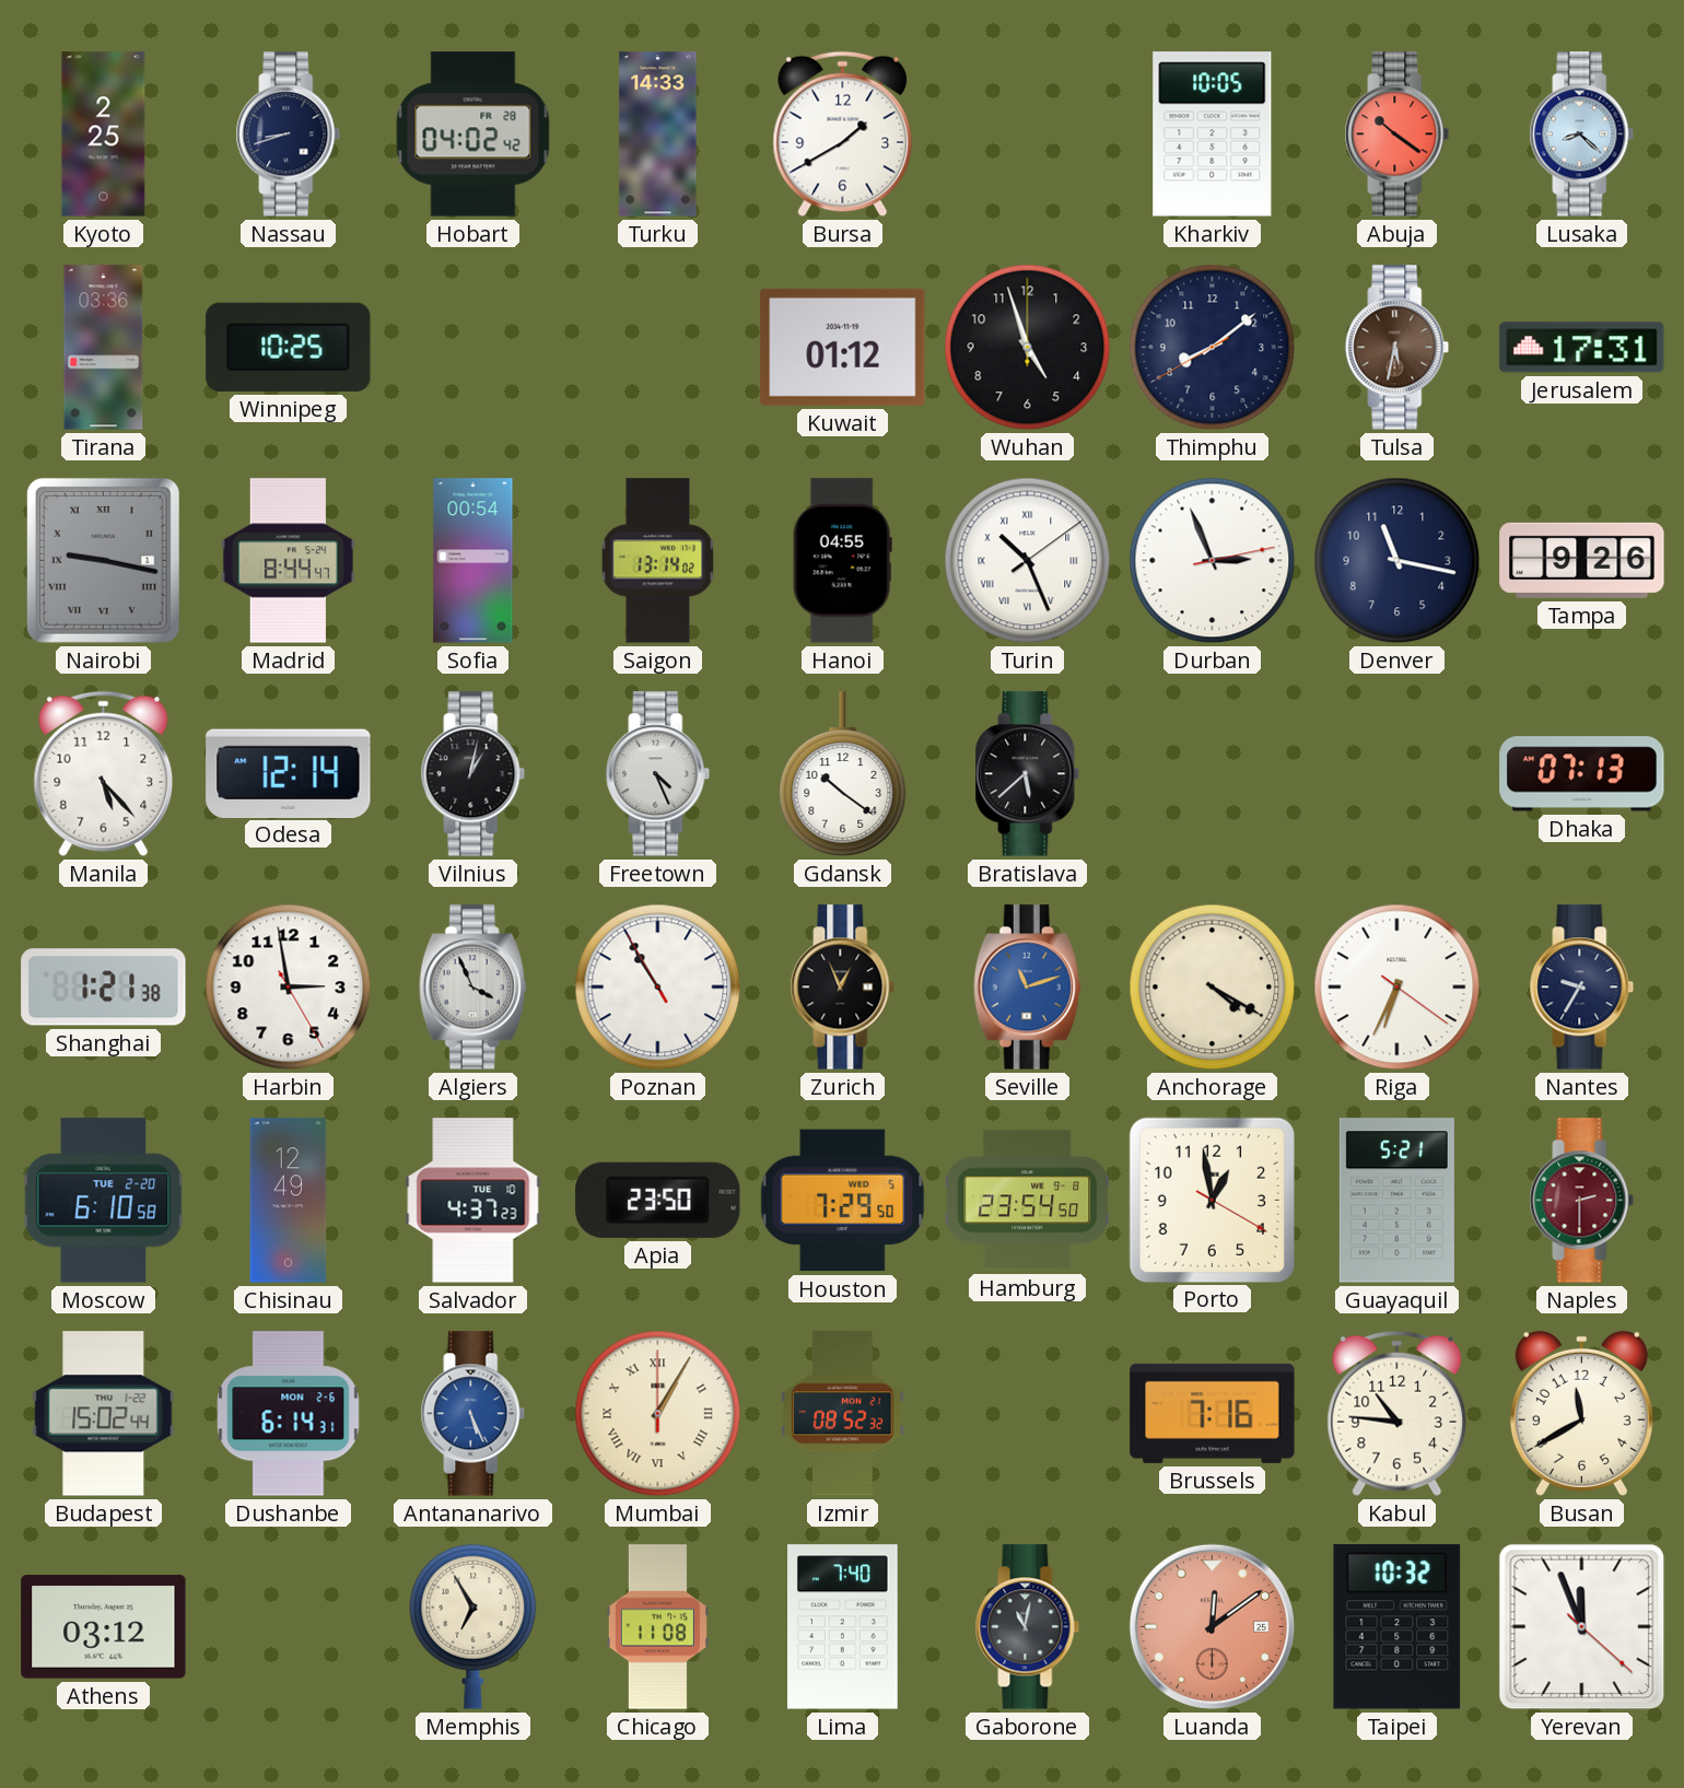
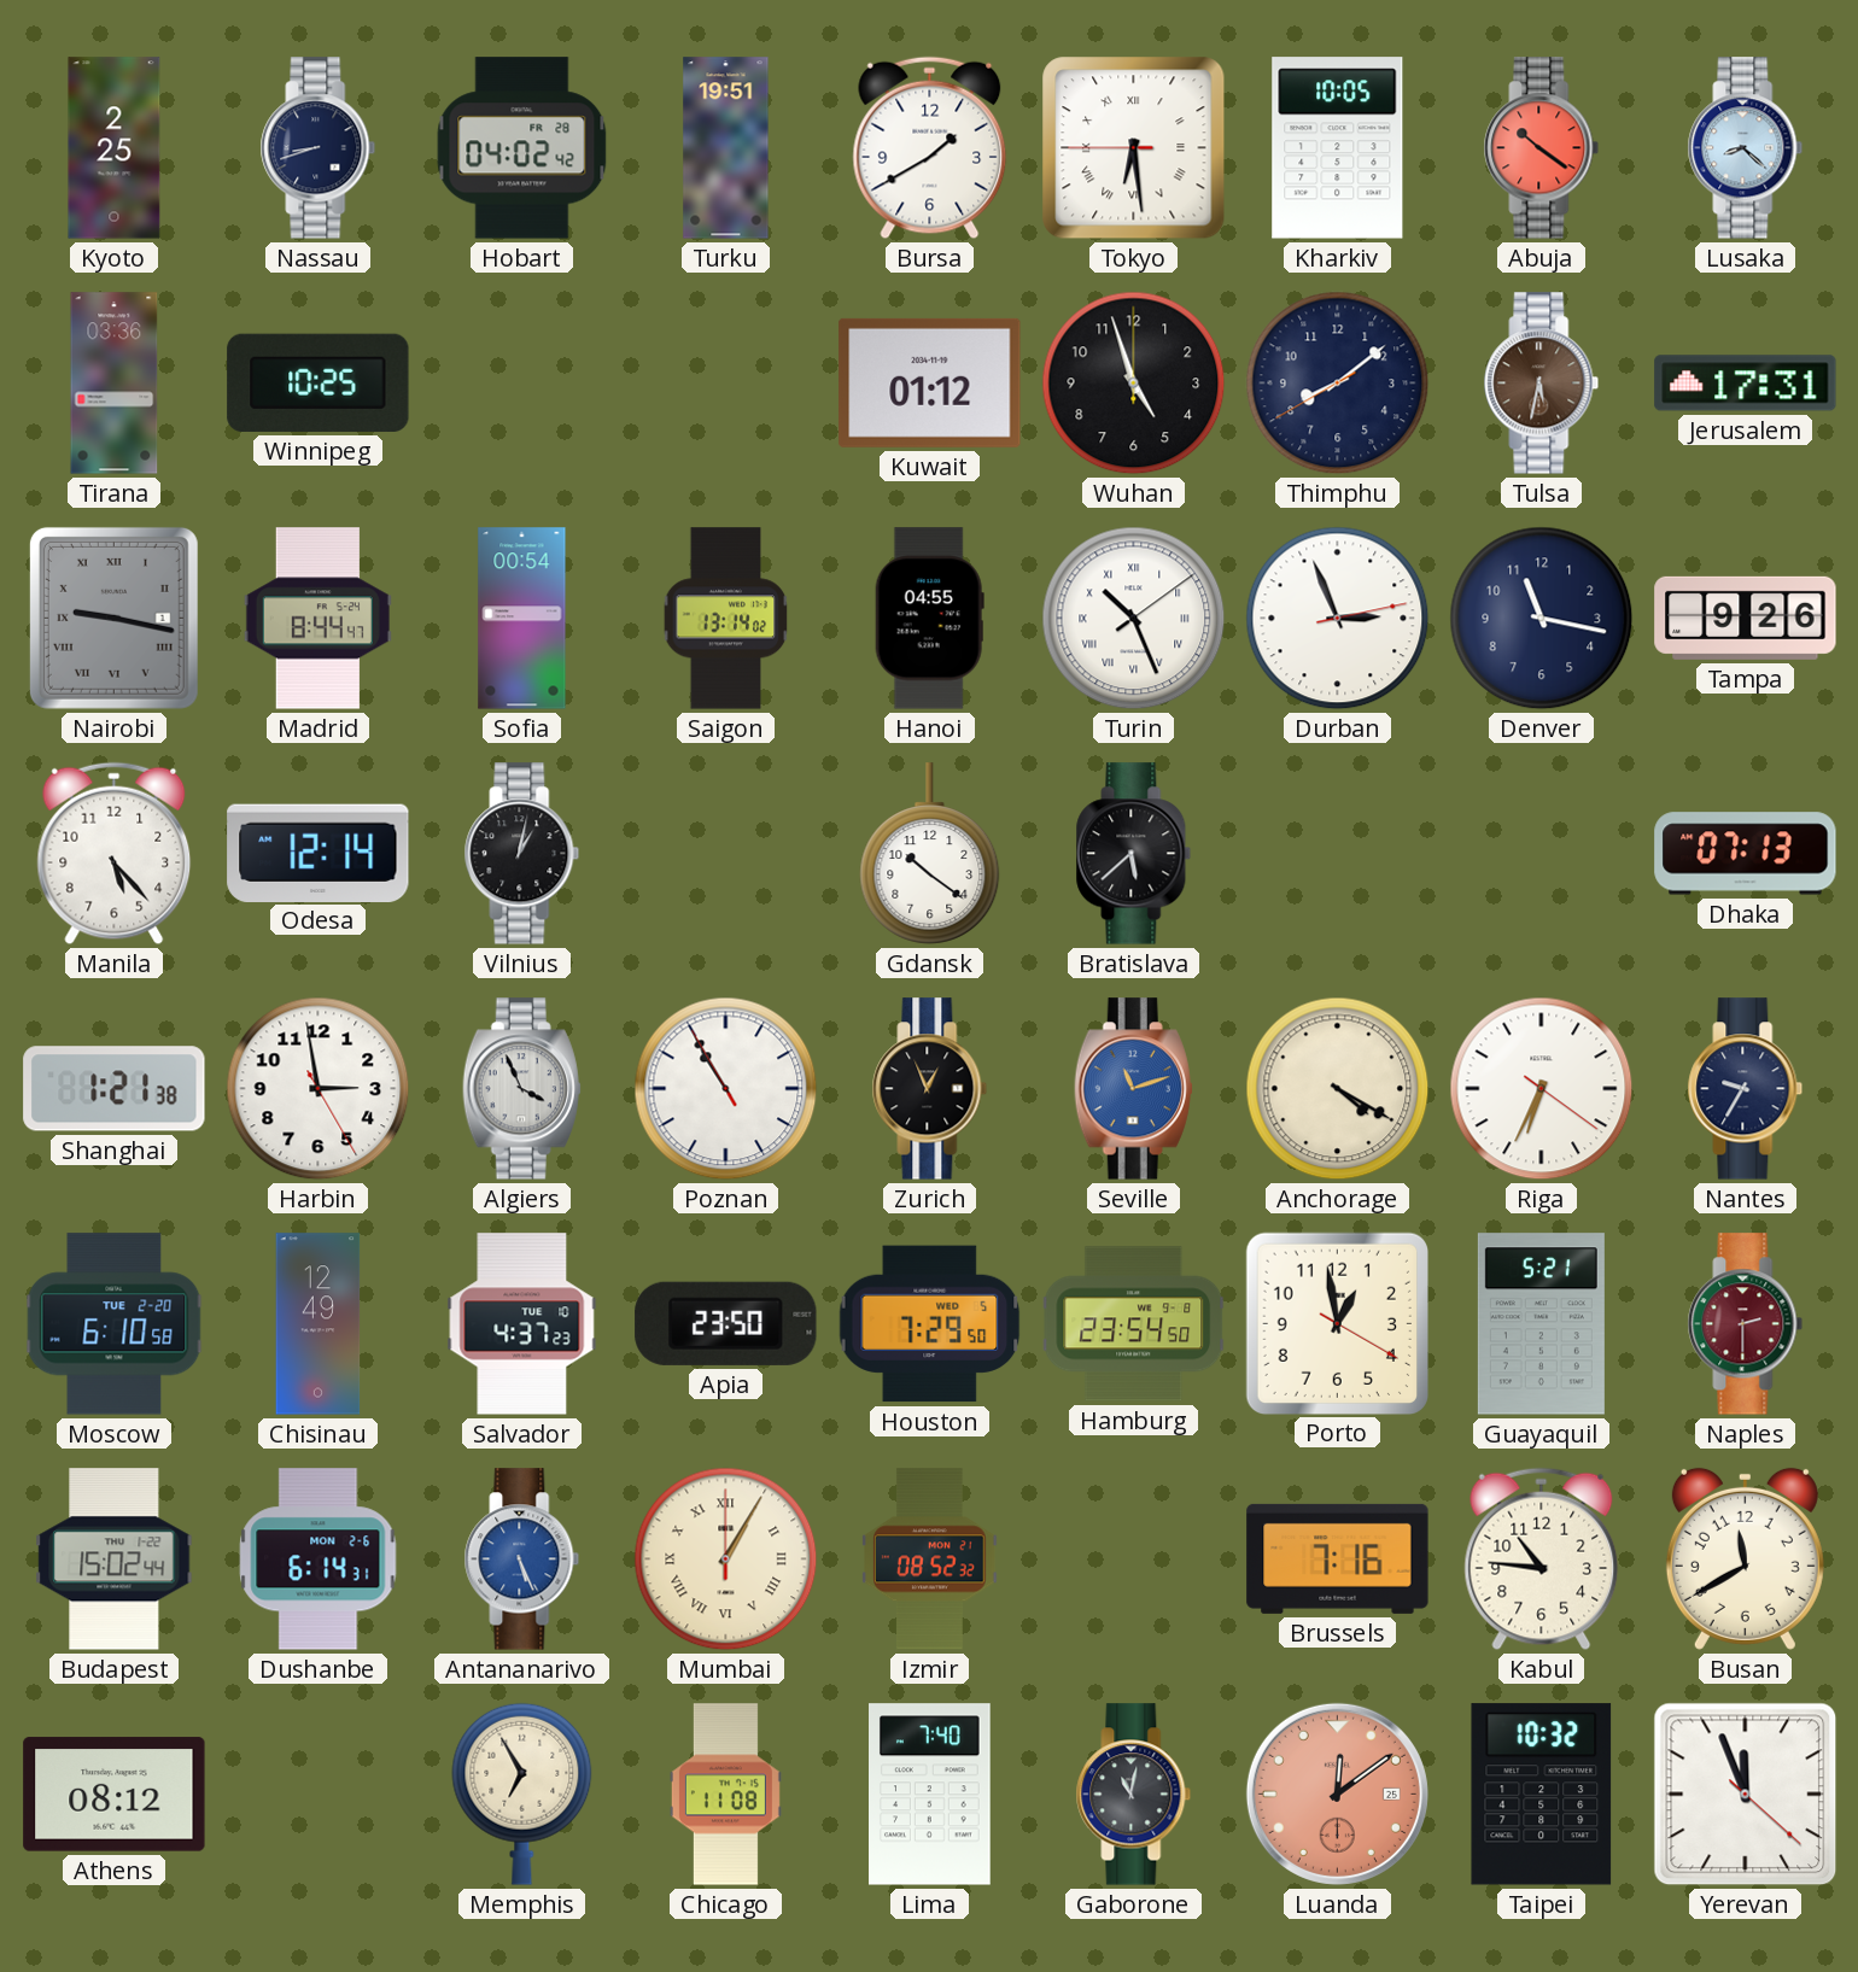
Turku: 14:33 -> 19:51
Tokyo: none -> 6:28
Freetown: 4:26 -> none
Athens: 03:12 -> 08:12
